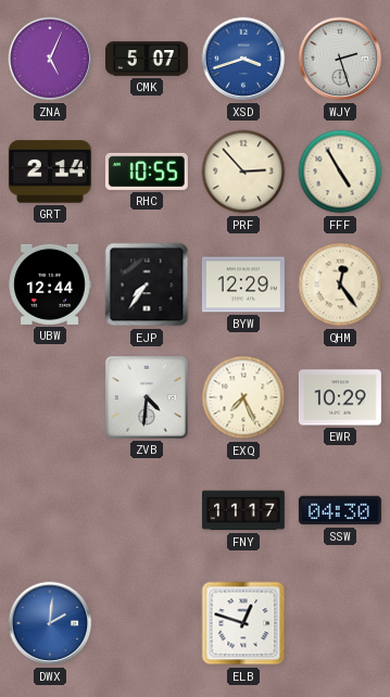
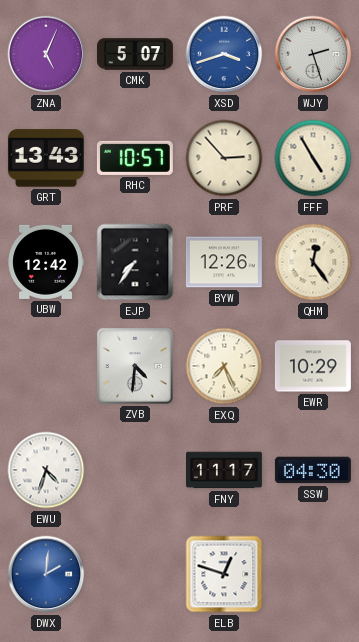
GRT: 2:14 -> 13:43
RHC: 10:55 -> 10:57
UBW: 12:44 -> 12:42
BYW: 12:29 -> 12:26
EWU: none -> 4:33
